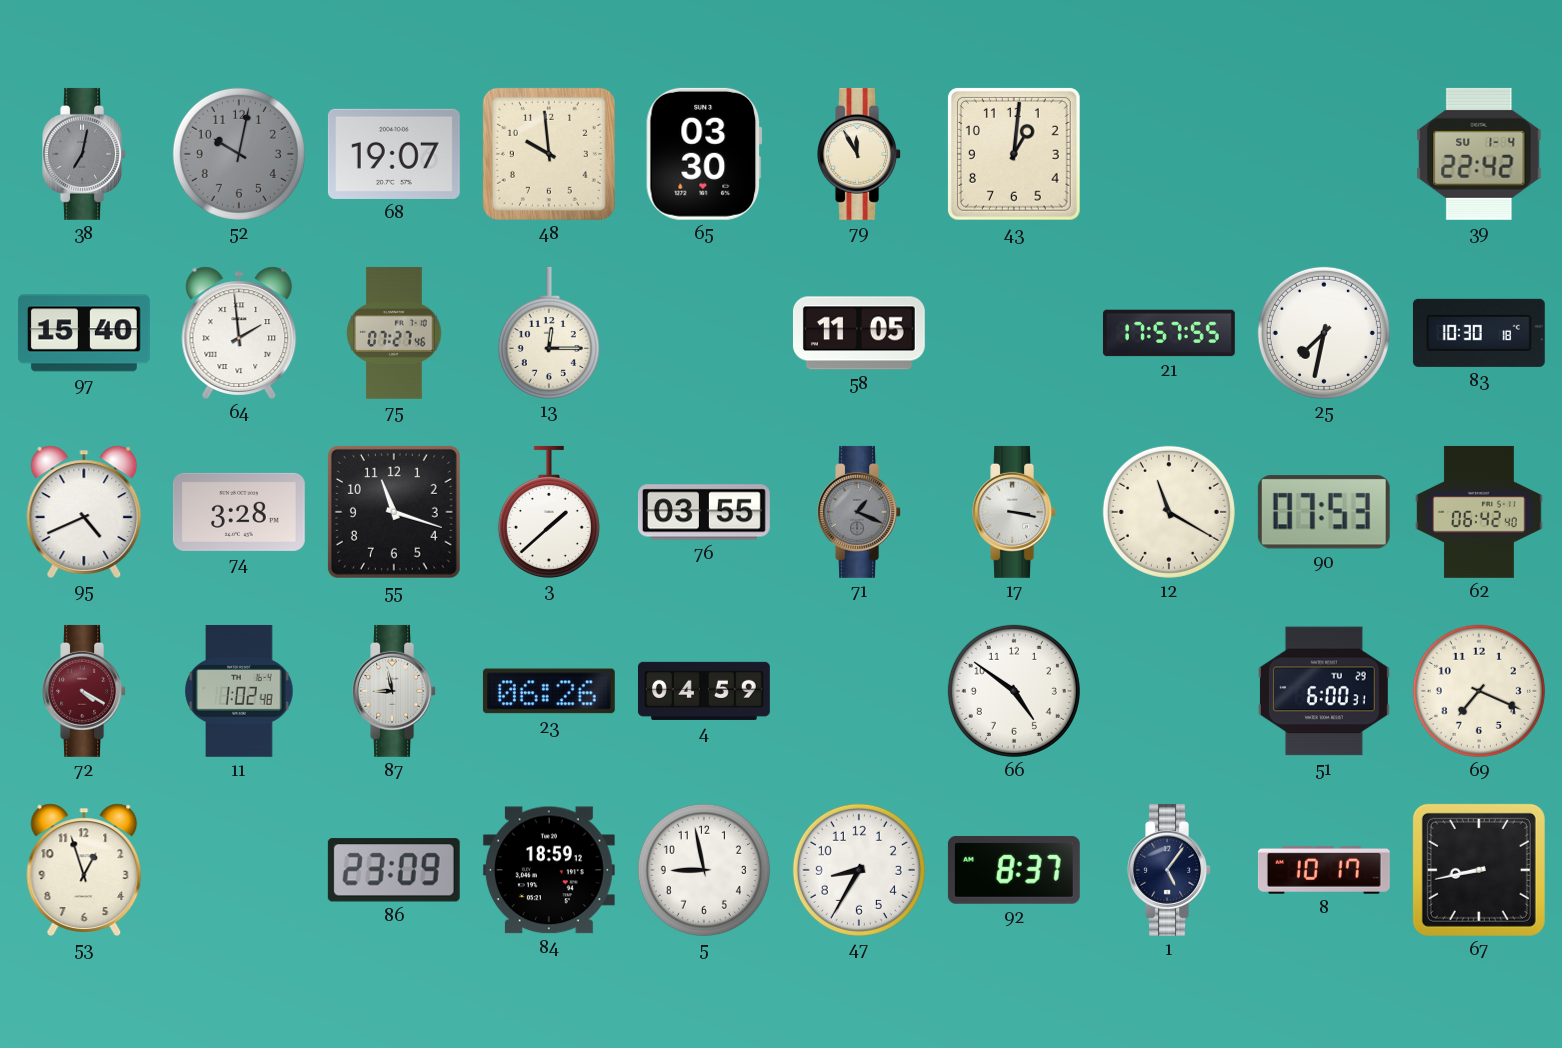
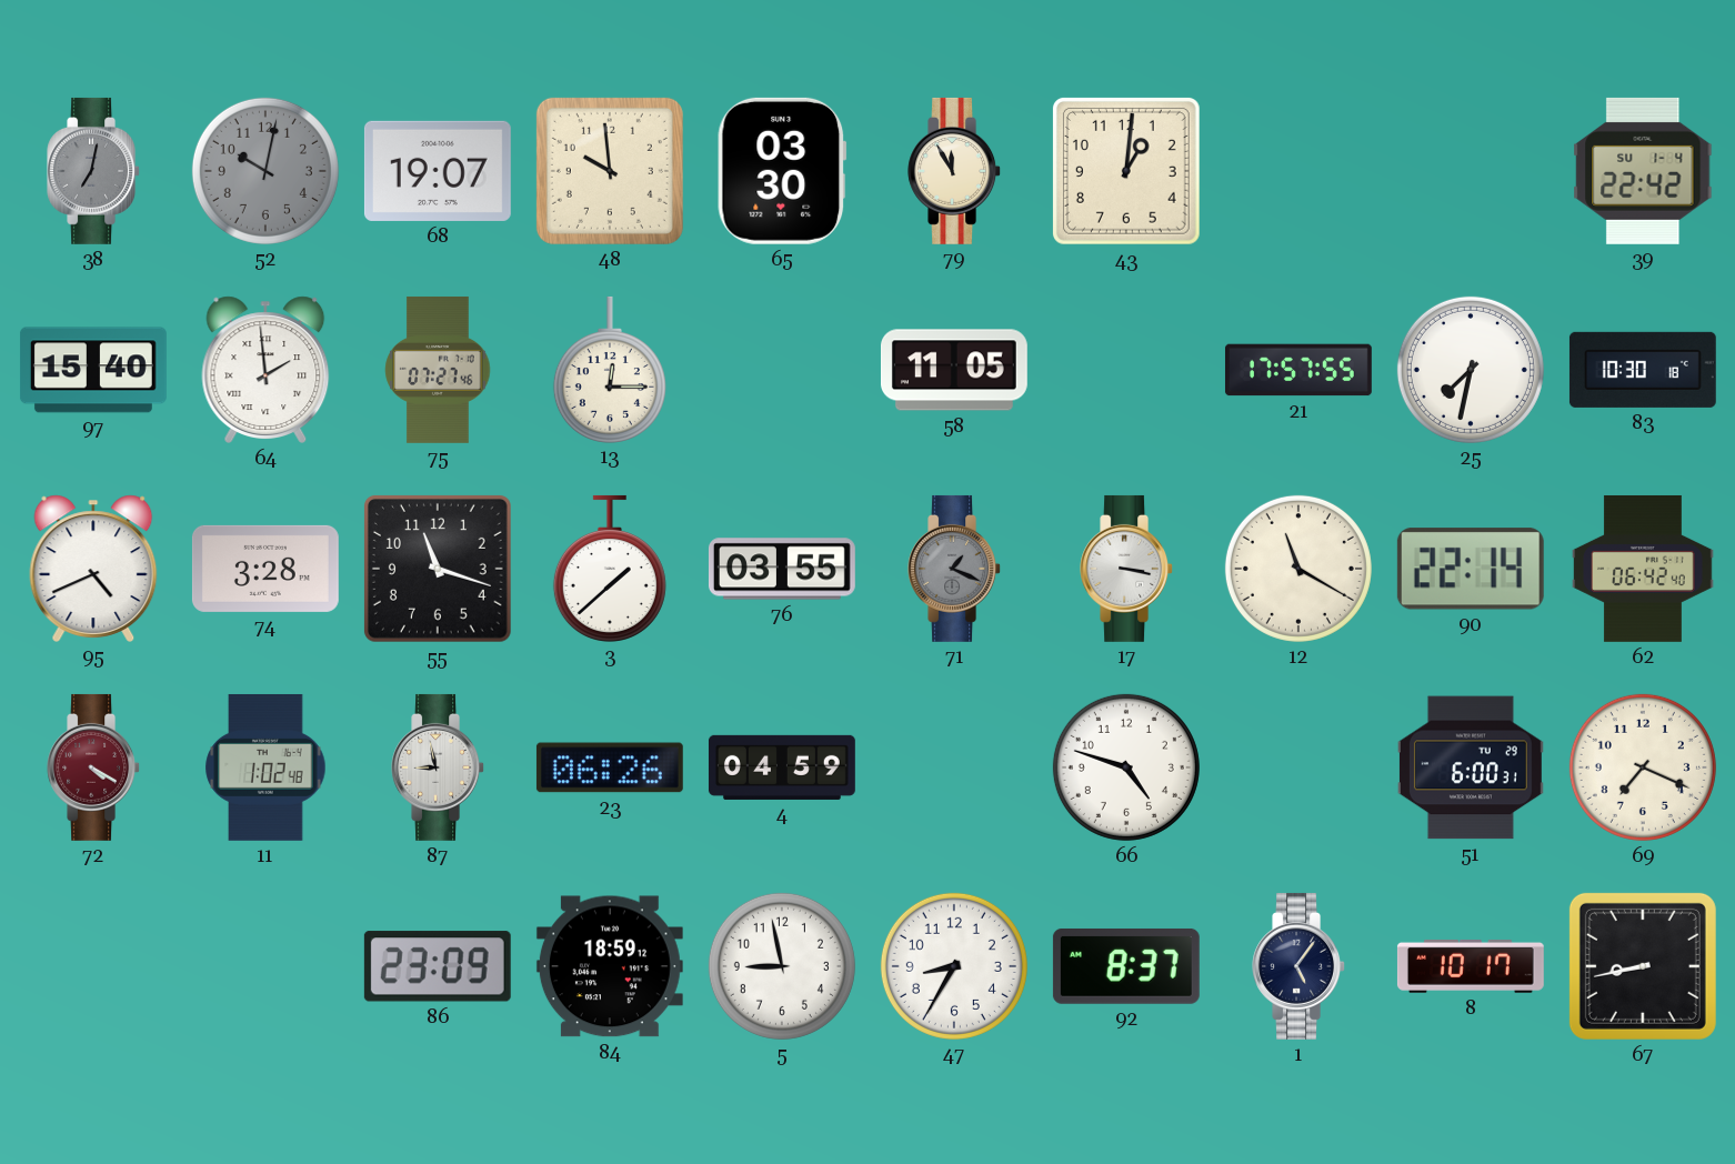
90: 07:53 -> 22:14
66: 4:51 -> 4:48
53: 12:57 -> none
